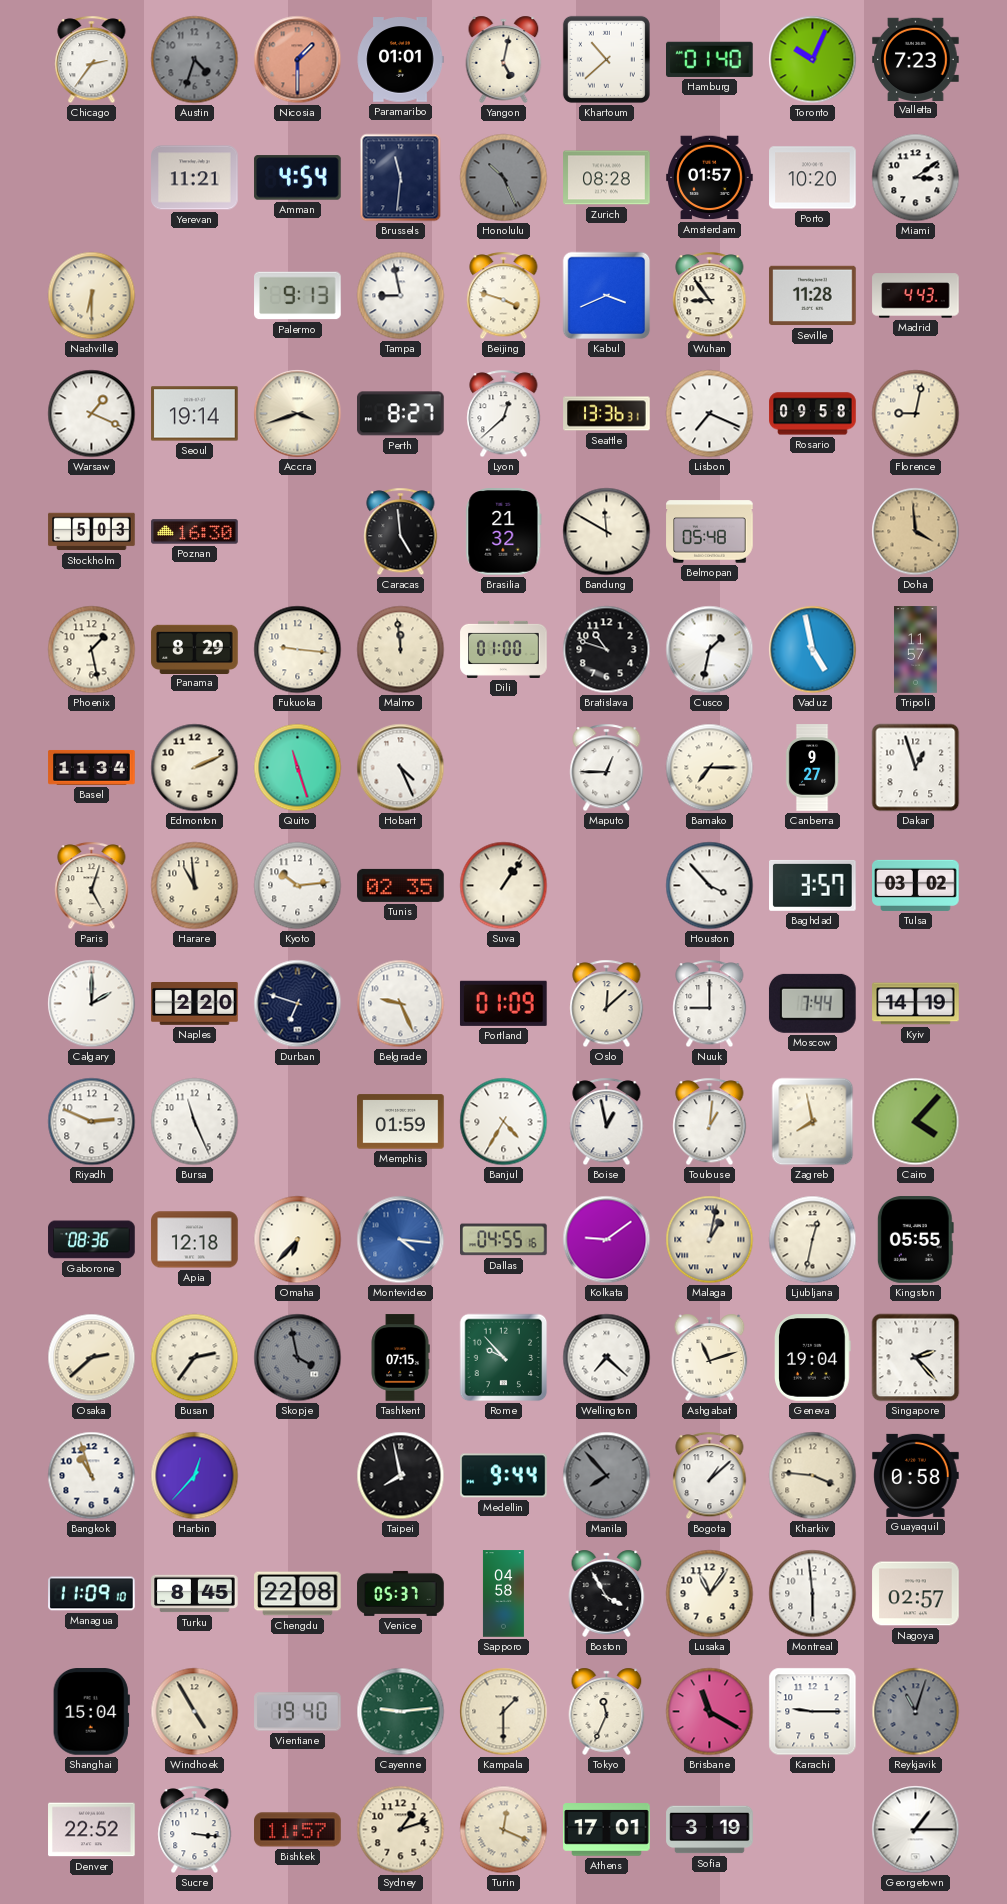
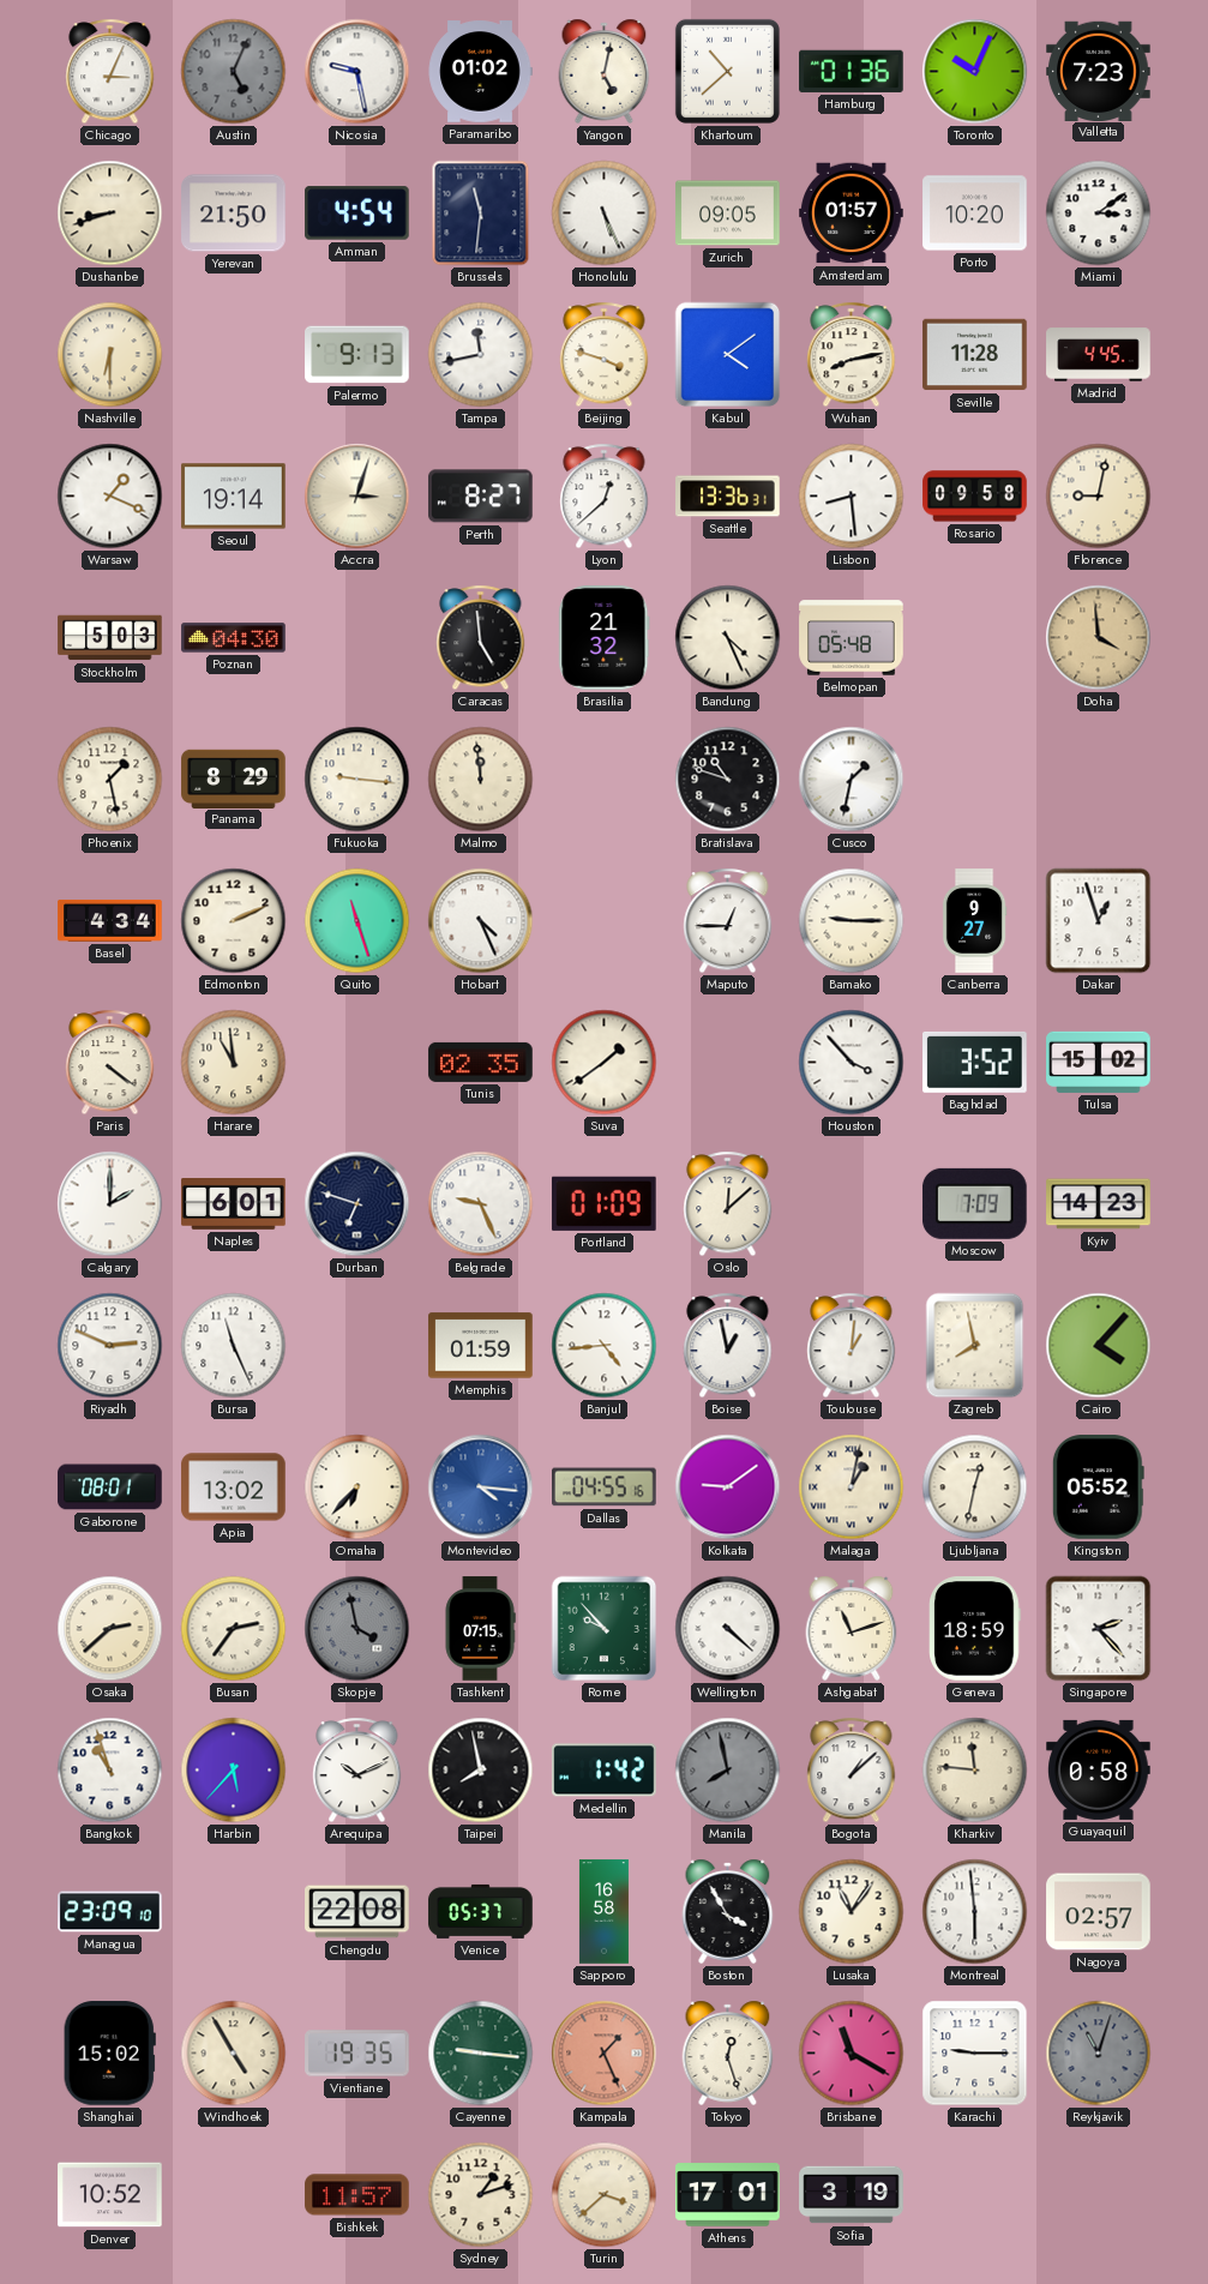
Chicago: 2:36 -> 3:04
Austin: 4:33 -> 5:04
Nicosia: 1:30 -> 9:28
Nicosia dial: salmon -> white
Paramaribo: 01:01 -> 01:02
Hamburg: 01:40 -> 01:36
Dushanbe: none -> 8:42
Yerevan: 11:21 -> 21:50
Honolulu: 10:26 -> 5:26
Honolulu dial: grey -> white
Zurich: 08:28 -> 09:05
Tampa: 8:58 -> 11:43
Kabul: 3:41 -> 4:09
Wuhan: 8:54 -> 8:13
Madrid: 4:43 -> 4:45
Accra: 3:42 -> 3:03
Lisbon: 7:19 -> 8:29
Poznan: 16:30 -> 04:30
Bandung: 11:50 -> 4:26
Dili: 01:00 -> none
Vaduz: 4:58 -> none
Tripoli: 11:57 -> none
Basel: 11:34 -> 4:34
Bamako: 7:15 -> 9:15
Paris: 5:03 -> 4:21
Kyoto: 10:14 -> none
Suva: 1:06 -> 1:39
Baghdad: 3:57 -> 3:52
Tulsa: 03:02 -> 15:02
Naples: 2:20 -> 6:01
Nuuk: 9:00 -> none
Moscow: 7:44 -> 7:09
Kyiv: 14:19 -> 14:23
Banjul: 4:35 -> 4:44
Gaborone: 08:36 -> 08:01
Apia: 12:18 -> 13:02
Kingston: 05:55 -> 05:52
Wellington: 7:22 -> 4:22
Geneva: 19:04 -> 18:59
Harbin: 12:37 -> 5:37
Arequipa: none -> 10:11
Medellin: 9:44 -> 1:42
Manila: 7:53 -> 7:58
Kharkiv: 3:46 -> 11:46
Managua: 11:09 -> 23:09
Turku: 8:45 -> none
Sapporo: 04:58 -> 16:58
Shanghai: 15:04 -> 15:02
Vientiane: 19:40 -> 19:35
Cayenne: 9:14 -> 9:16
Kampala: 1:30 -> 1:26
Kampala dial: cream -> salmon
Tokyo: 11:34 -> 12:27
Denver: 22:52 -> 10:52
Sucre: 3:16 -> none
Turin: 12:19 -> 3:38
Georgetown: 1:15 -> none
